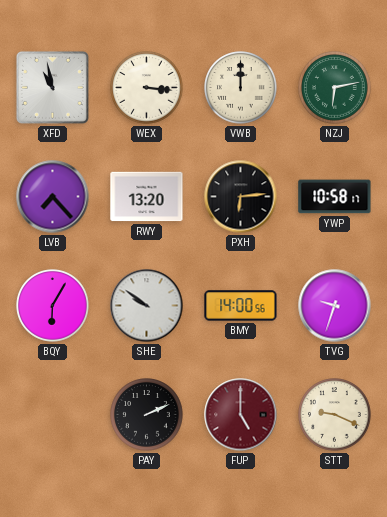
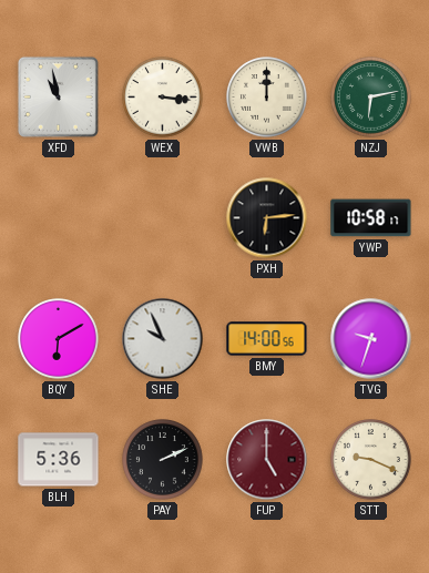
LVB: 7:23 -> none
RWY: 13:20 -> none
BQY: 6:05 -> 6:10
SHE: 9:51 -> 9:56
BLH: none -> 5:36
